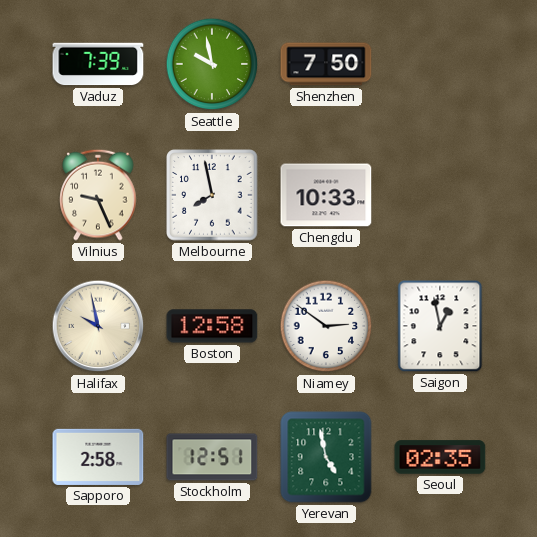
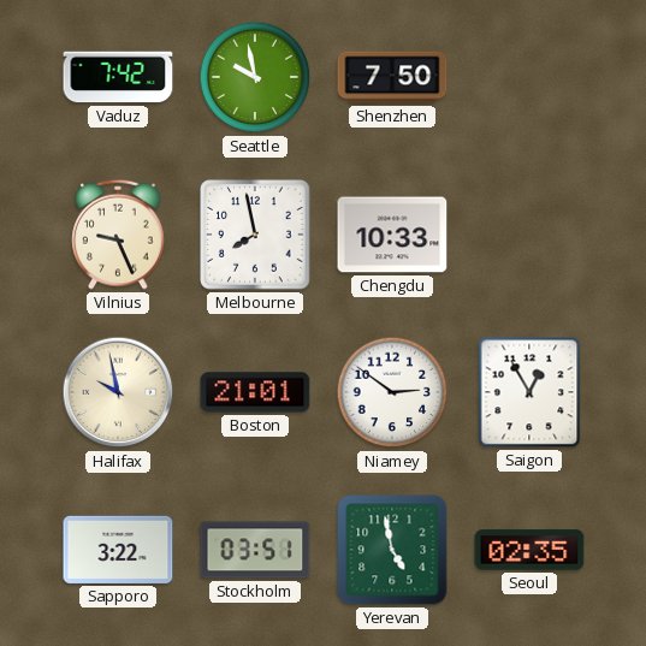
Vaduz: 7:39 -> 7:42
Boston: 12:58 -> 21:01
Saigon: 12:58 -> 12:55
Sapporo: 2:58 -> 3:22
Stockholm: 12:51 -> 03:51
